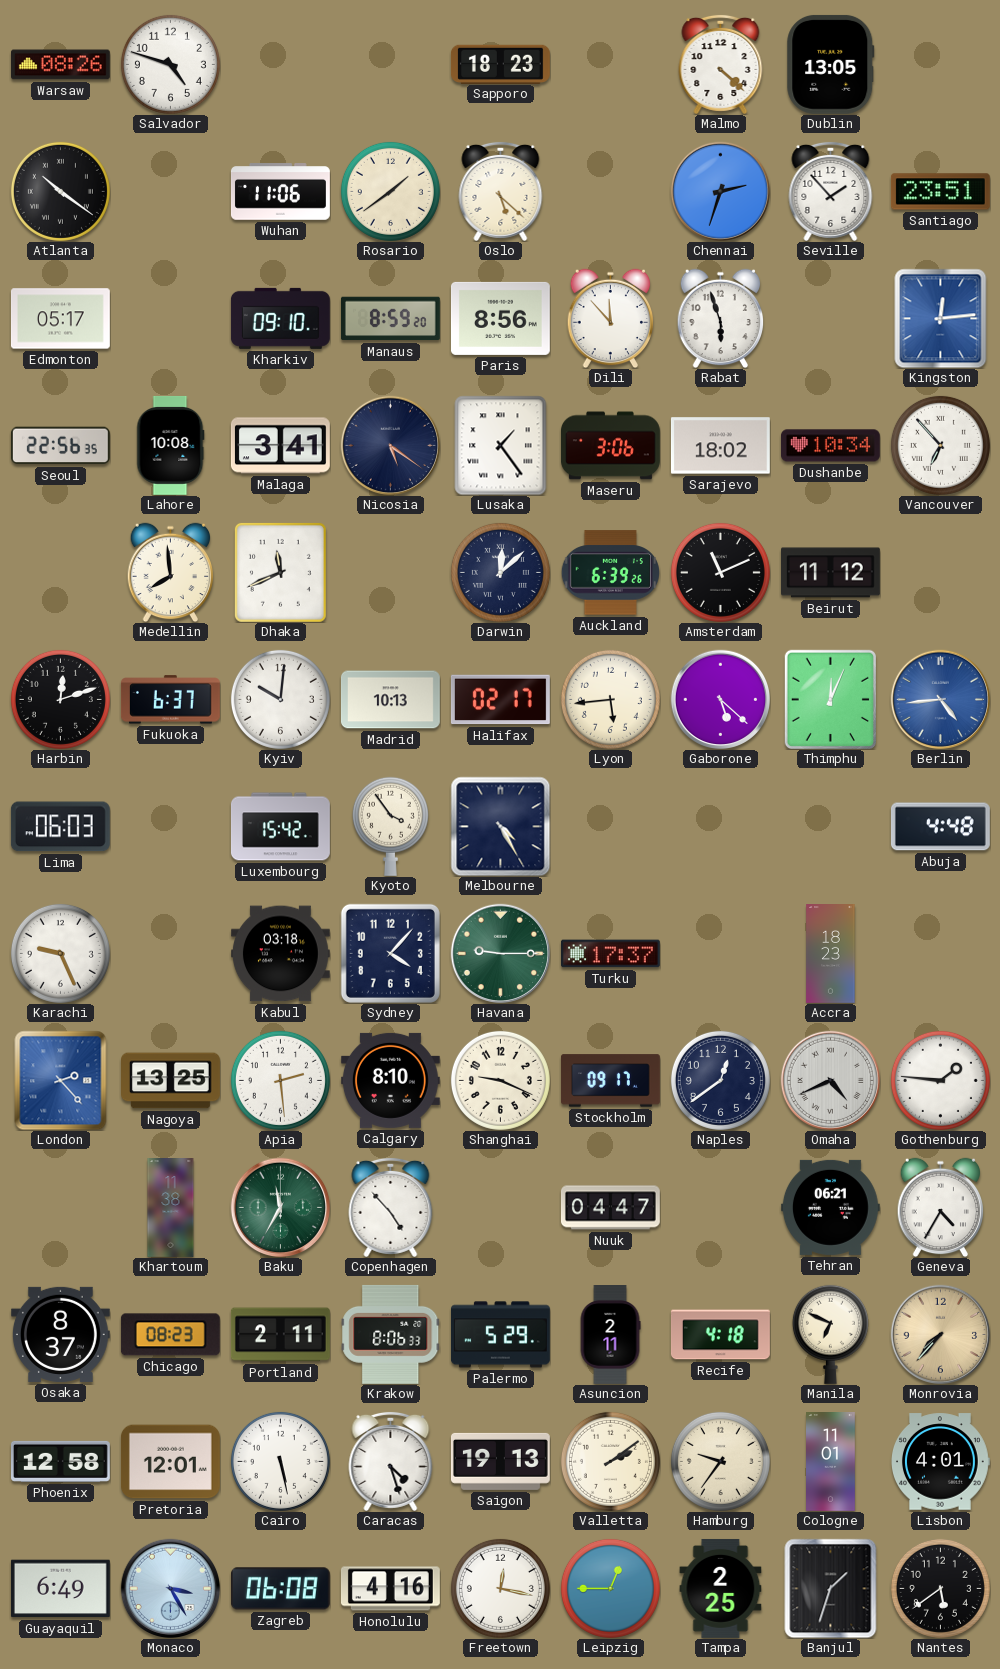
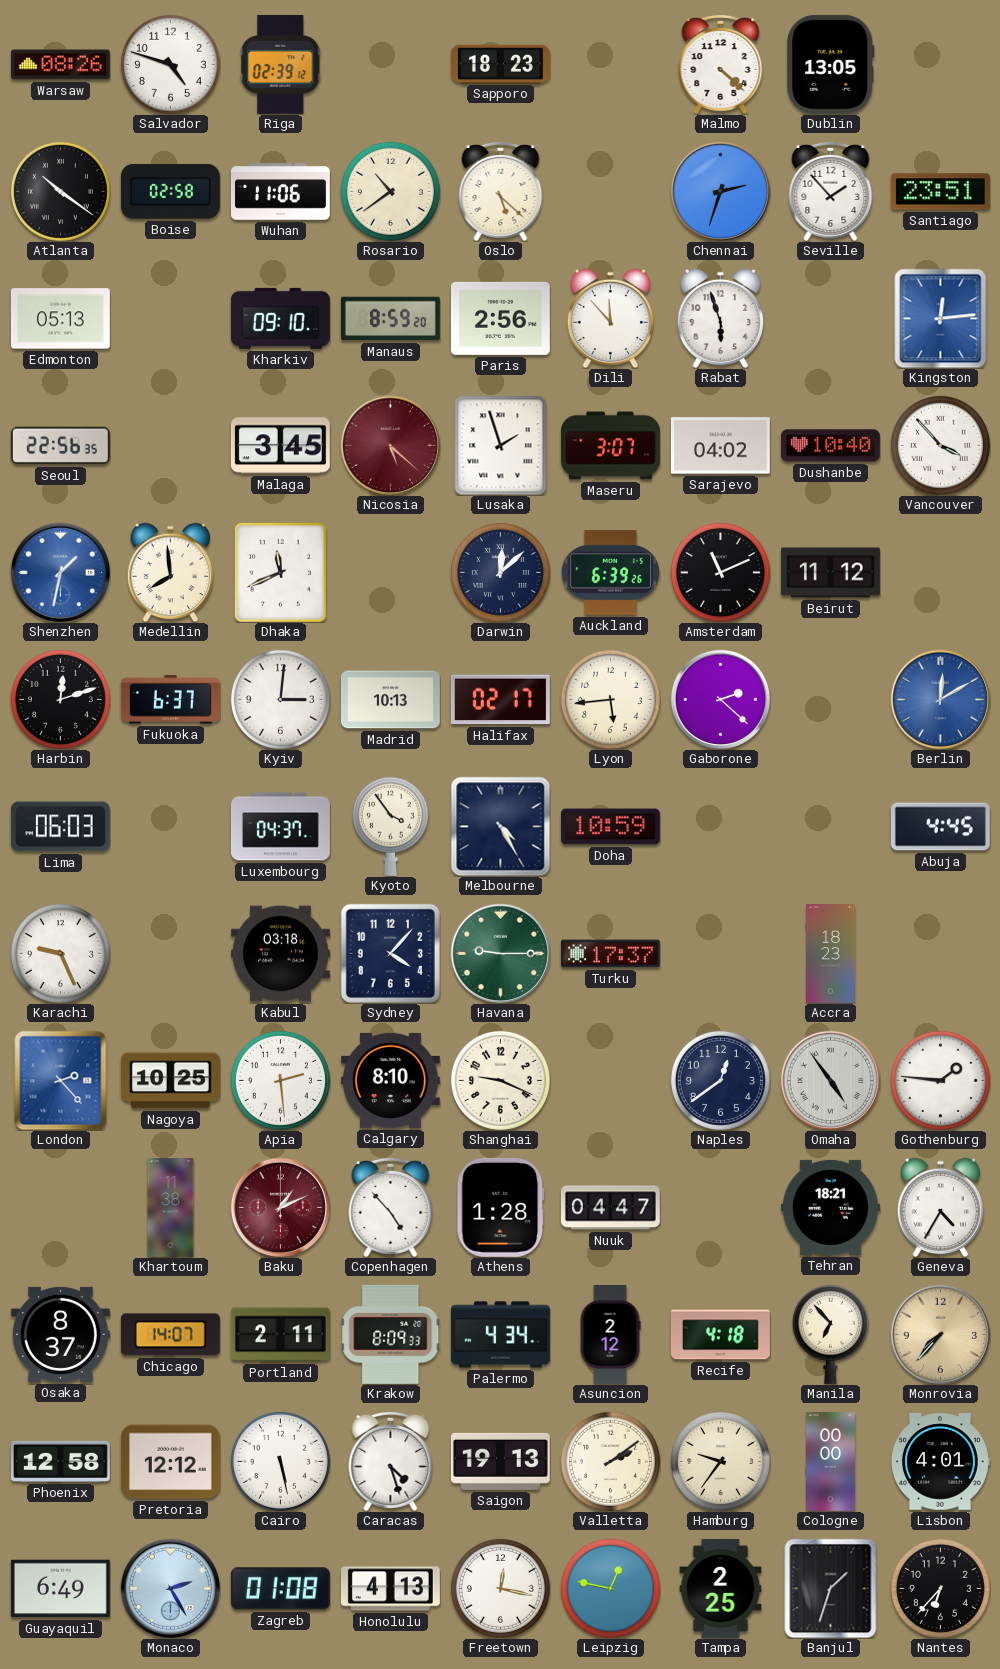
Riga: none -> 02:39
Boise: none -> 02:58
Rosario: 1:39 -> 10:39
Edmonton: 05:17 -> 05:13
Paris: 8:56 -> 2:56
Lahore: 10:08 -> none
Malaga: 3:41 -> 3:45
Nicosia: 5:21 -> 5:22
Nicosia dial: navy -> burgundy
Lusaka: 1:24 -> 1:57
Maseru: 3:06 -> 3:07
Sarajevo: 18:02 -> 04:02
Dushanbe: 10:34 -> 10:40
Vancouver: 6:53 -> 3:53
Shenzhen: none -> 1:32
Kyiv: 10:01 -> 3:01
Gaborone: 5:22 -> 2:22
Thimphu: 12:04 -> none
Berlin: 4:44 -> 12:10
Luxembourg: 15:42 -> 04:37
Doha: none -> 10:59
Abuja: 4:48 -> 4:45
Nagoya: 13:25 -> 10:25
Stockholm: 09:17 -> none
Omaha: 4:41 -> 4:54
Baku: 11:35 -> 1:11
Baku dial: green -> burgundy
Athens: none -> 1:28
Tehran: 06:21 -> 18:21
Chicago: 08:23 -> 14:07
Krakow: 8:06 -> 8:09
Palermo: 5:29 -> 4:34
Asuncion: 2:11 -> 2:12
Manila: 6:49 -> 6:53
Pretoria: 12:01 -> 12:12
Cologne: 11:01 -> 00:00
Monaco: 3:25 -> 2:25
Zagreb: 06:08 -> 01:08
Honolulu: 4:16 -> 4:13
Leipzig: 12:45 -> 12:47
Nantes: 5:39 -> 6:37
